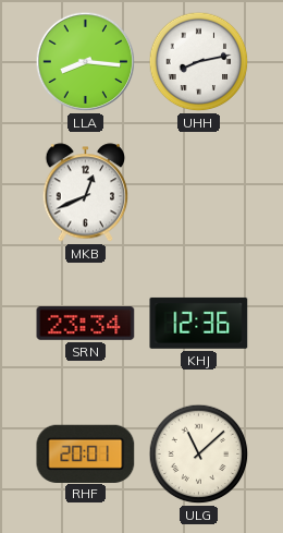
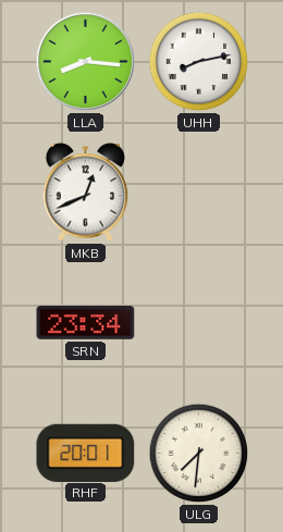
KHJ: 12:36 -> none
ULG: 11:08 -> 7:31
